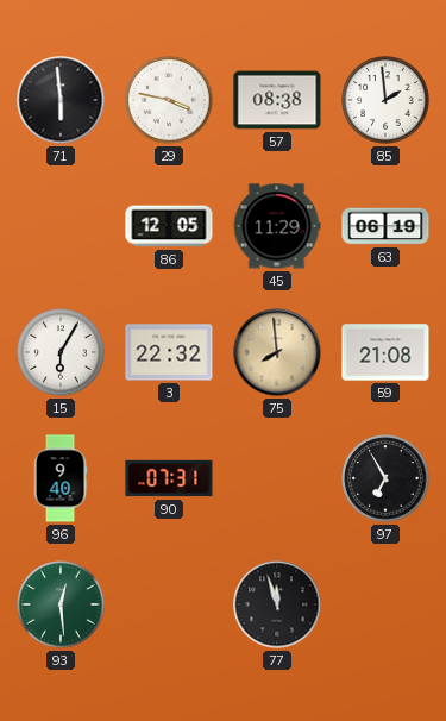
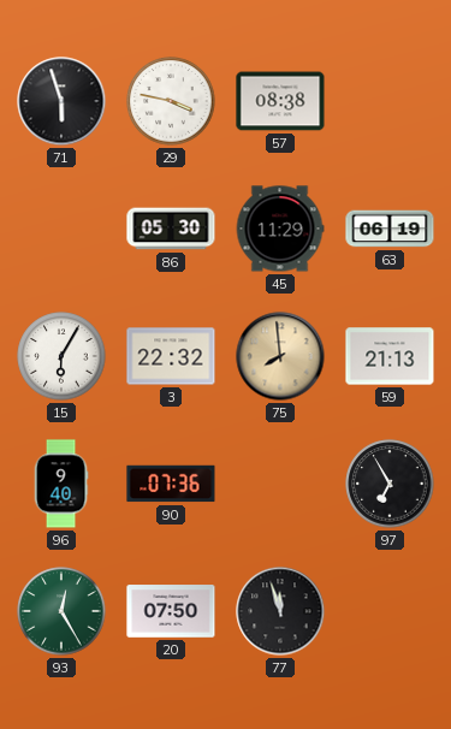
71: 5:59 -> 5:57
85: 1:59 -> none
86: 12:05 -> 05:30
59: 21:08 -> 21:13
90: 07:31 -> 07:36
93: 12:29 -> 12:25
20: none -> 07:50
